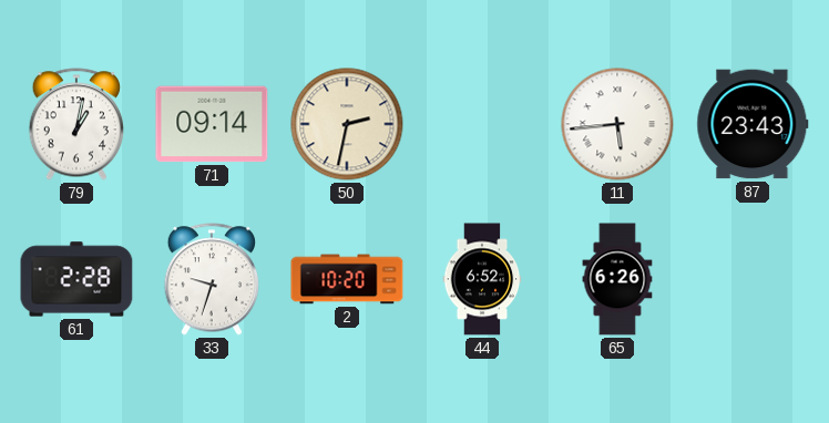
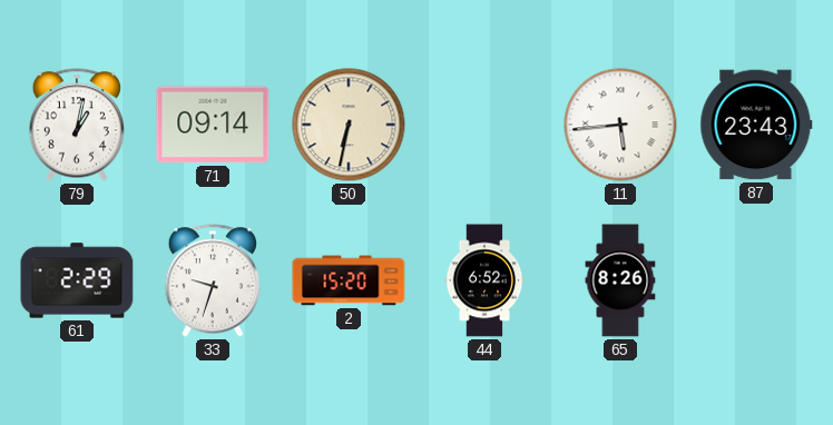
50: 2:32 -> 6:32
61: 2:28 -> 2:29
2: 10:20 -> 15:20
65: 6:26 -> 8:26
